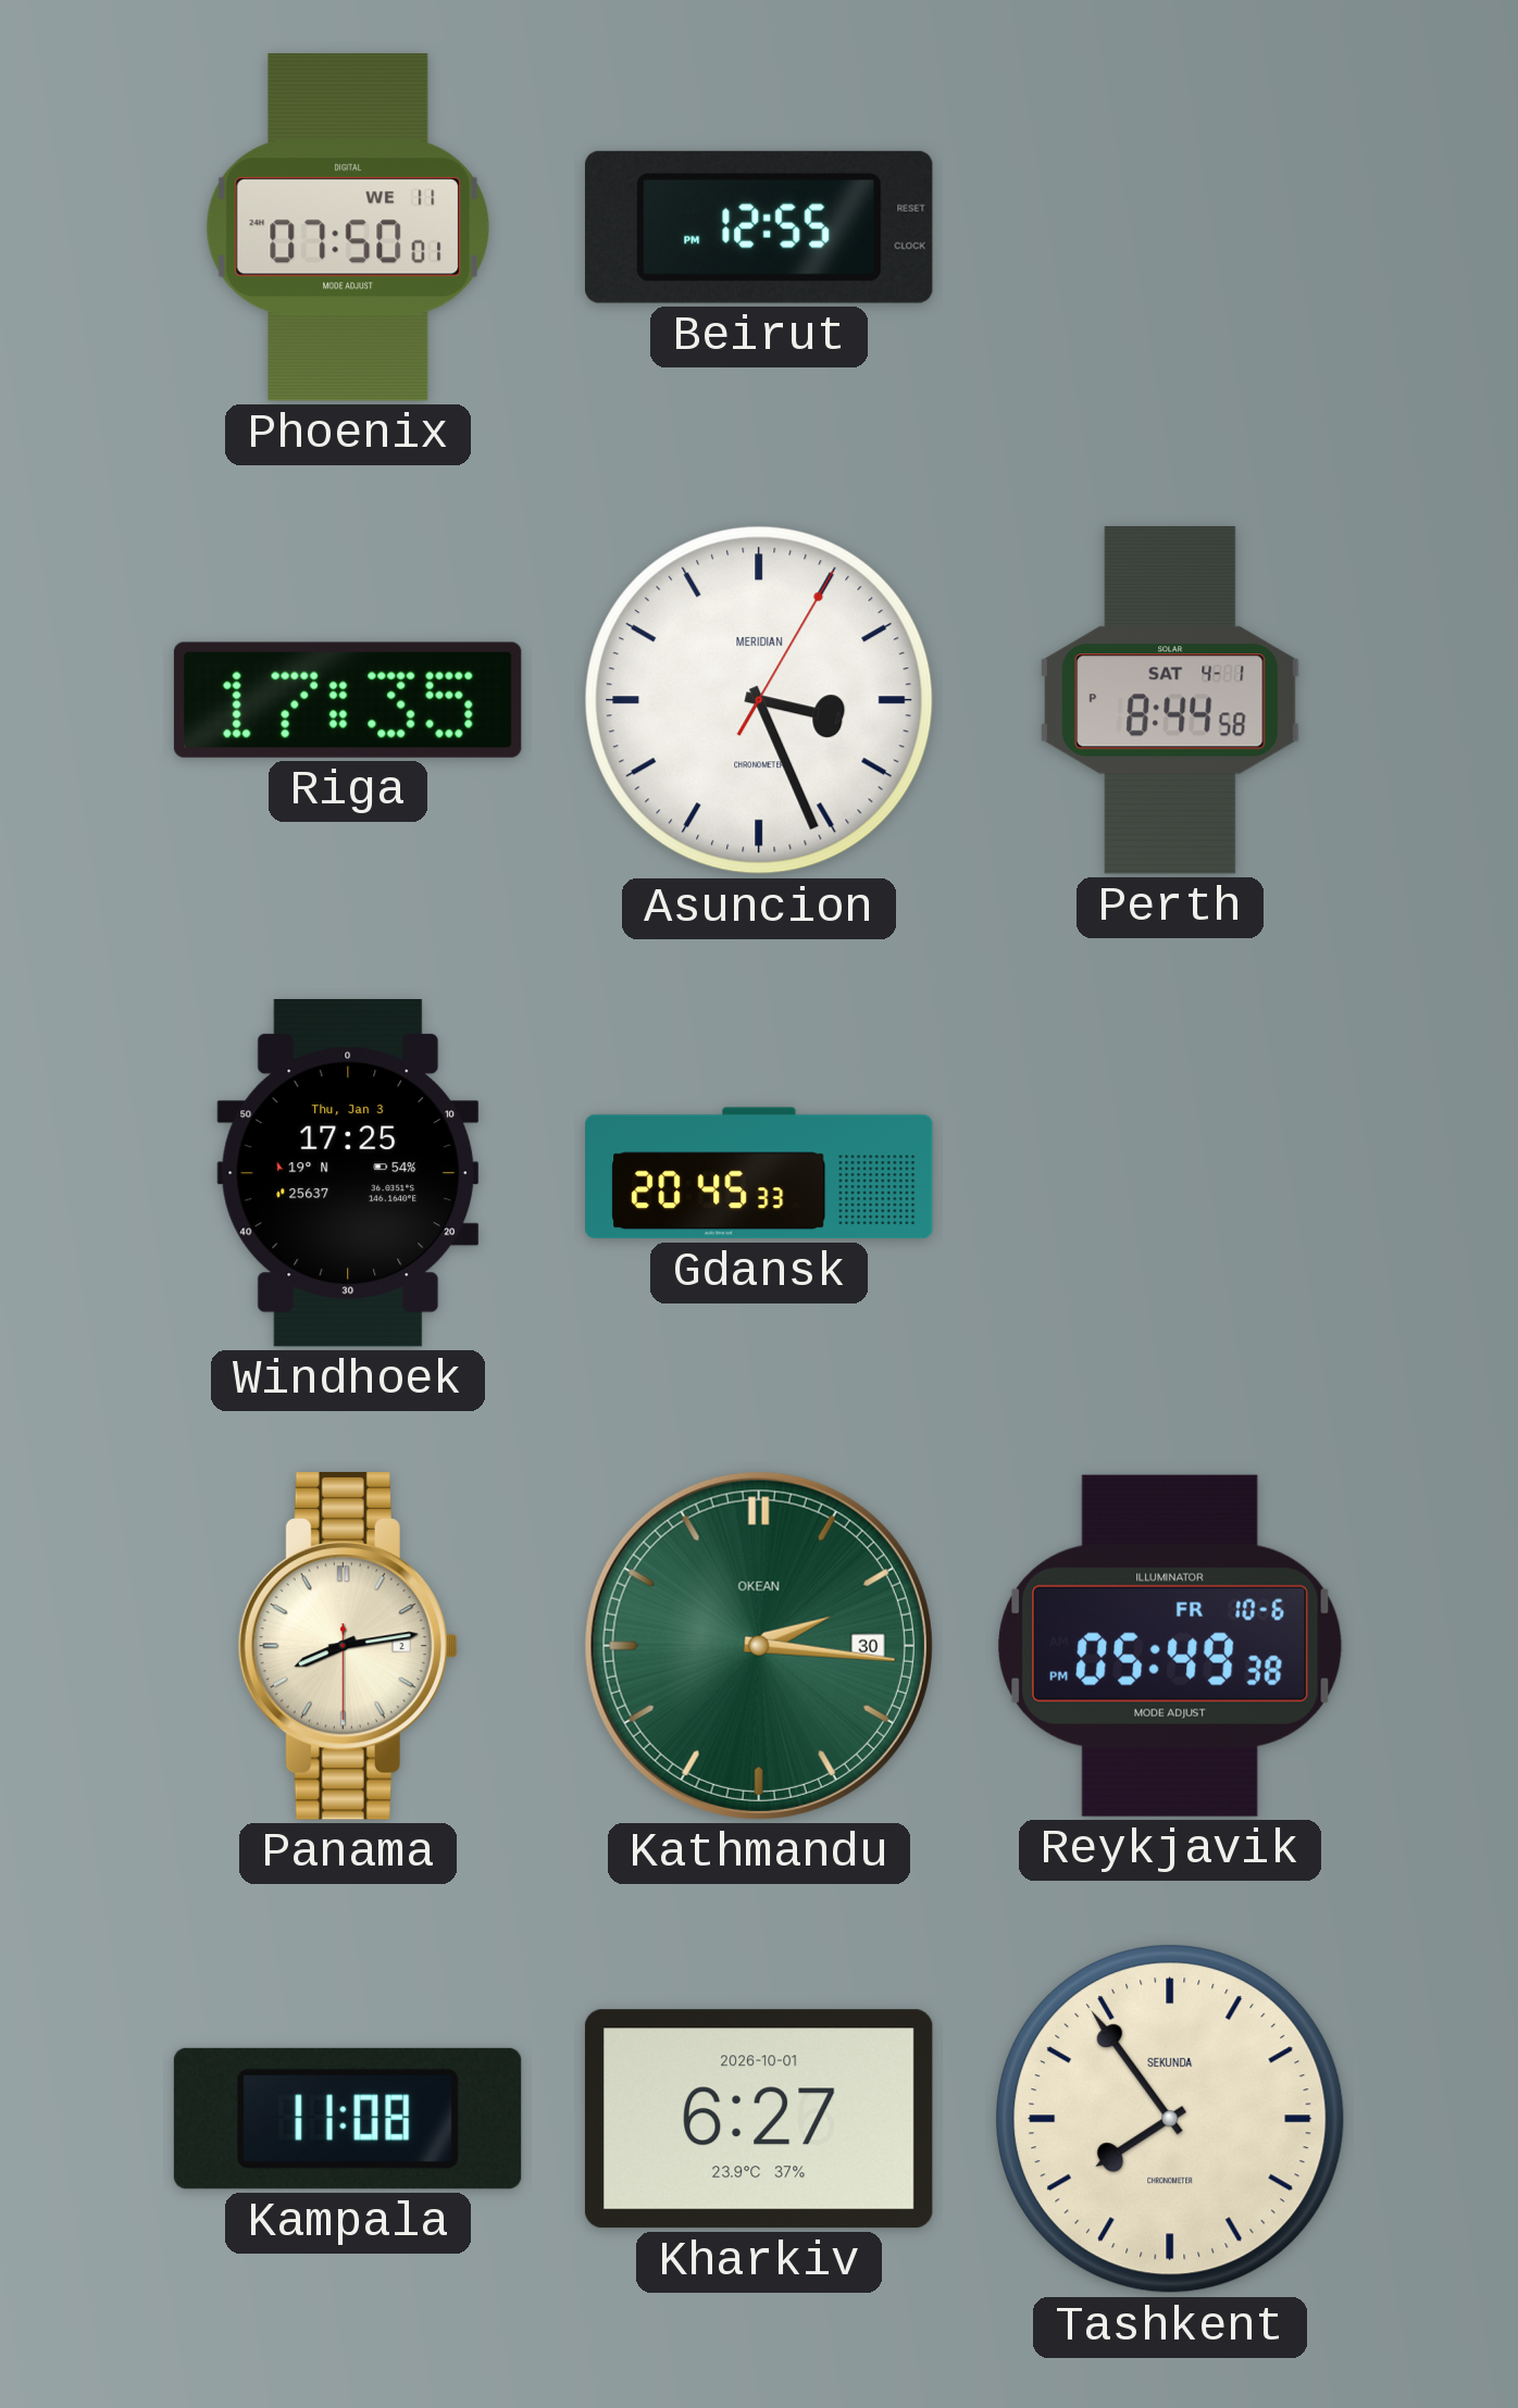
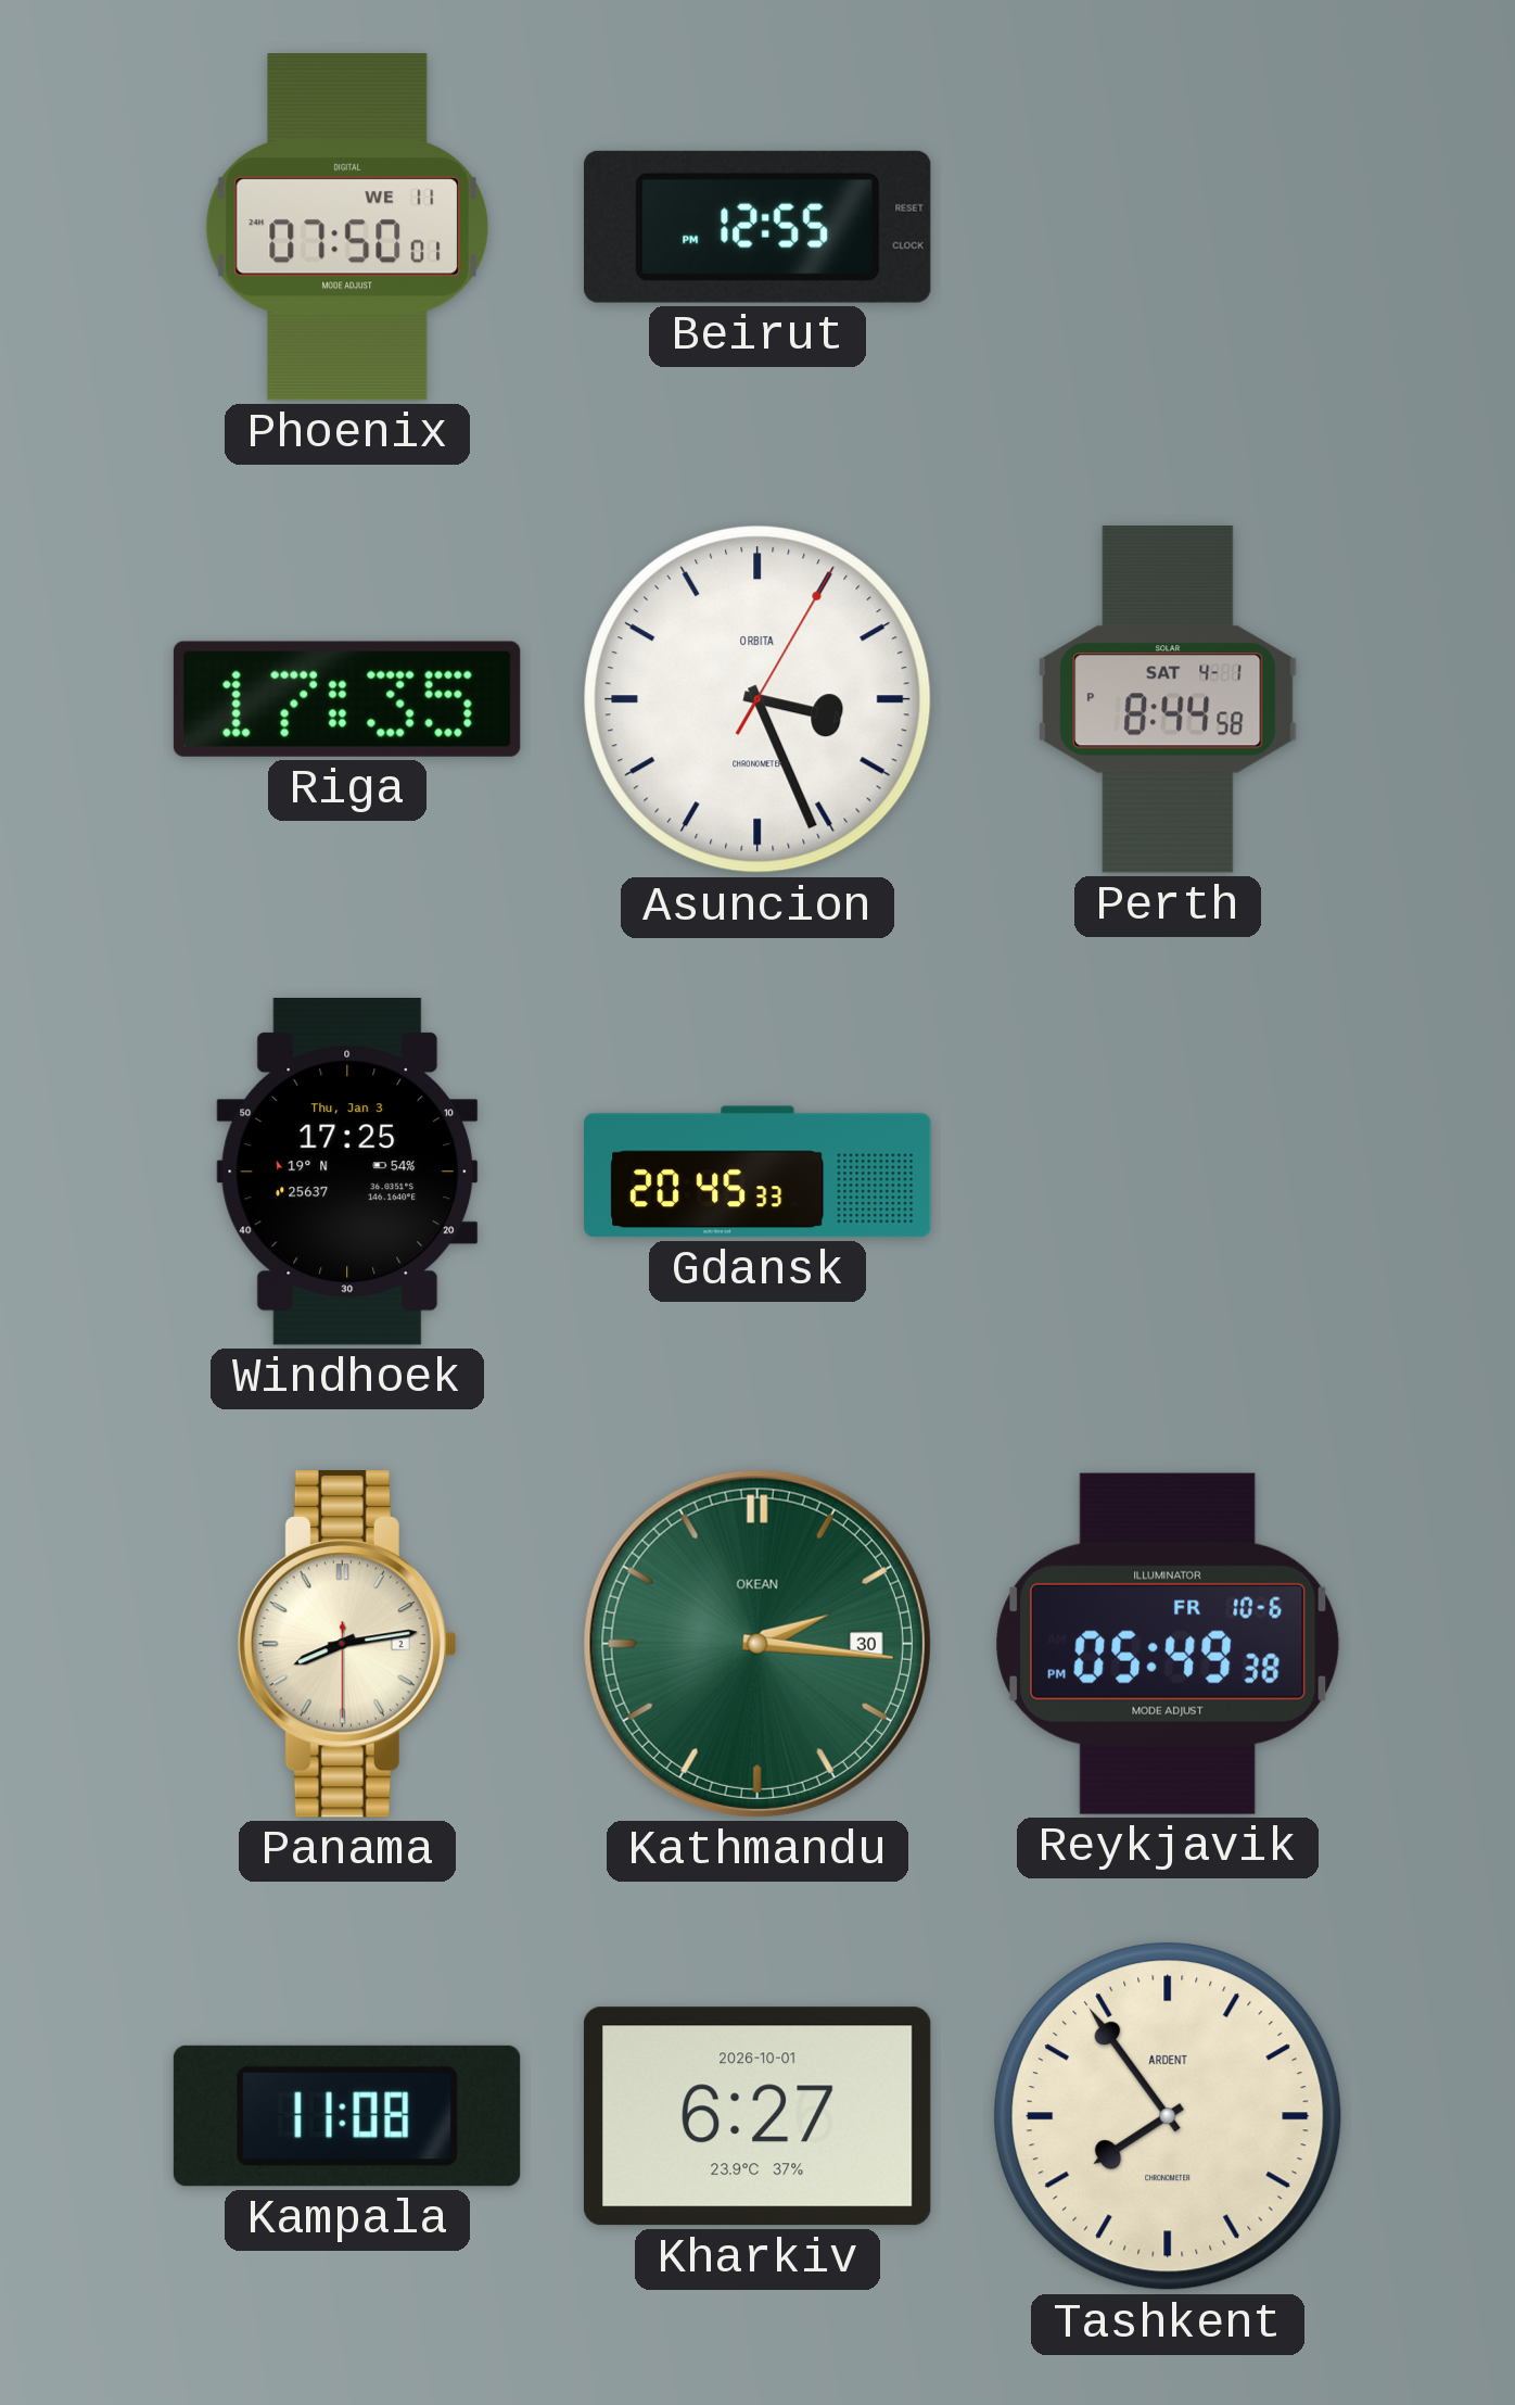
Asuncion brand: MERIDIAN -> ORBITA
Tashkent brand: SEKUNDA -> ARDENT
